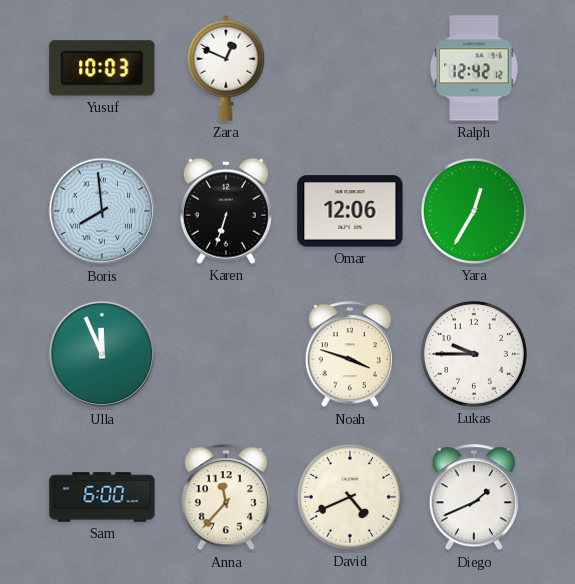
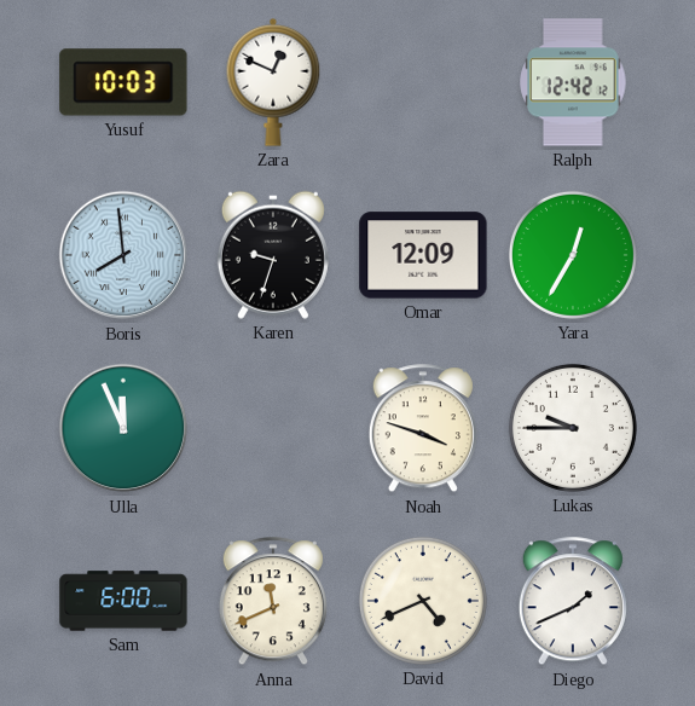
Karen: 6:33 -> 9:33
Omar: 12:06 -> 12:09
Anna: 11:37 -> 11:41
